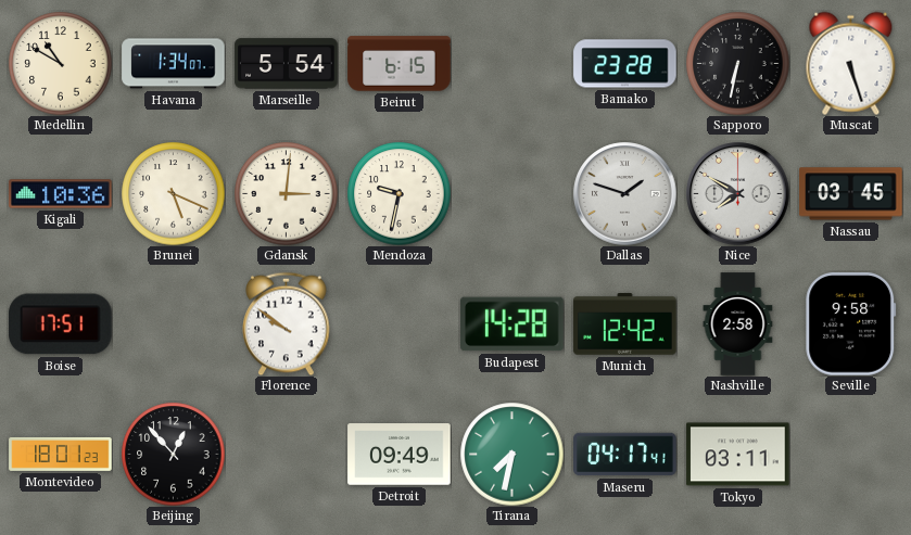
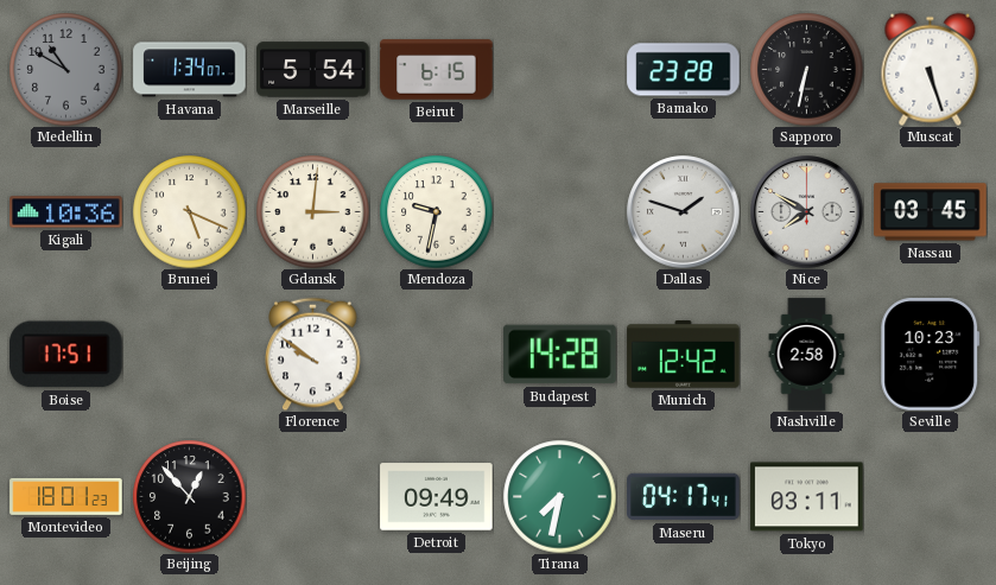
Medellin dial: cream -> grey
Seville: 9:58 -> 10:23
